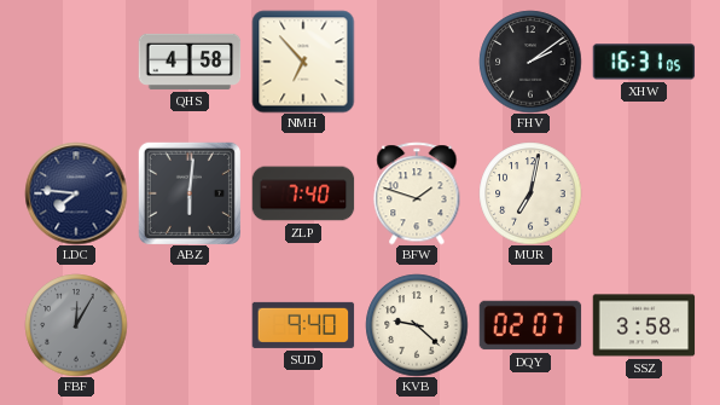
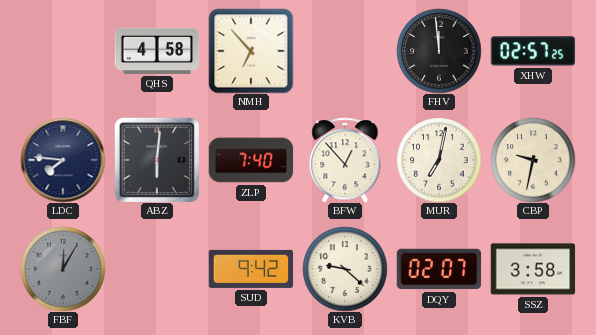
FHV: 2:09 -> 11:59
XHW: 16:31 -> 02:57
BFW: 1:48 -> 12:53
CBP: none -> 9:32
SUD: 9:40 -> 9:42
